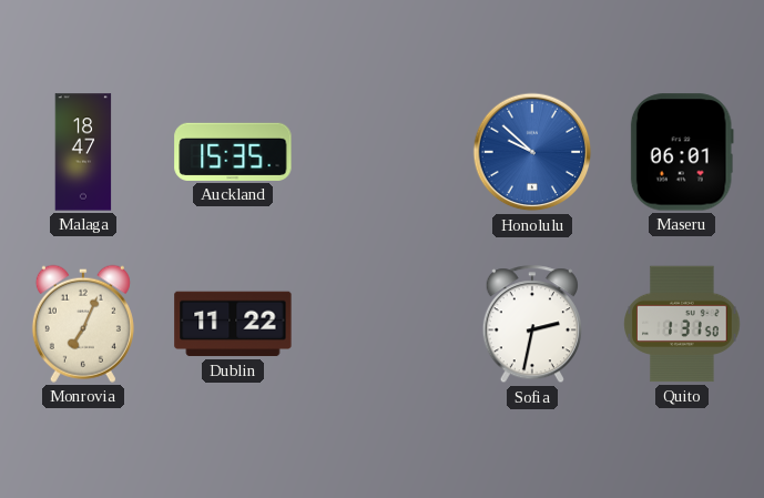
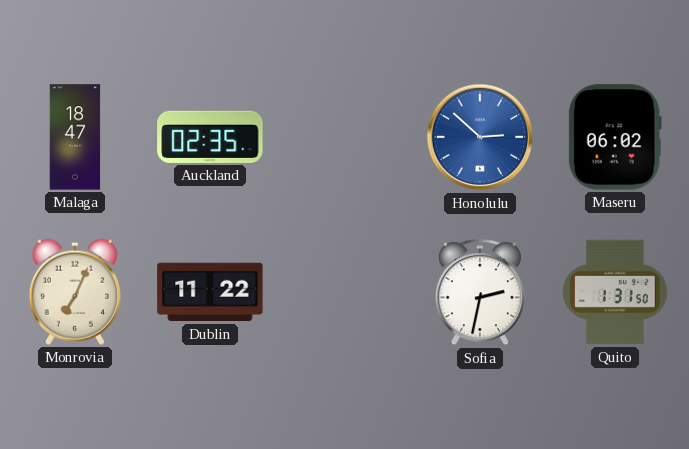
Auckland: 15:35 -> 02:35
Honolulu: 9:52 -> 2:52
Maseru: 06:01 -> 06:02
